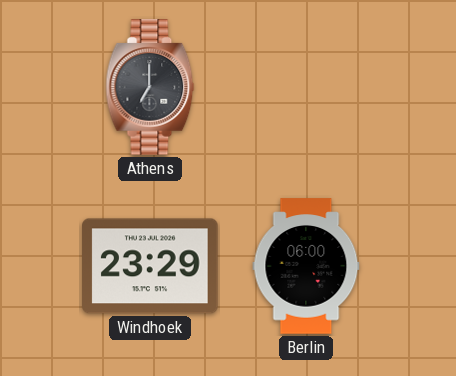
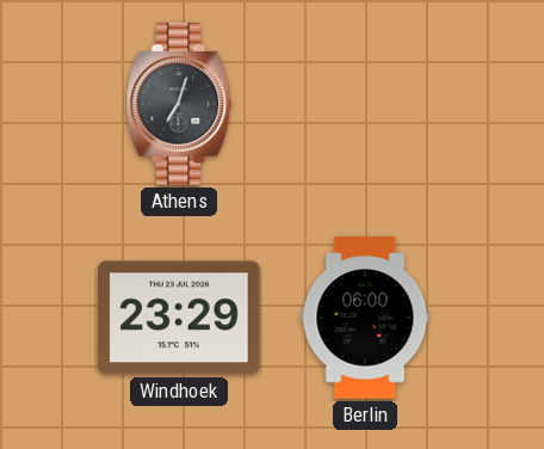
Athens: 7:00 -> 7:03
